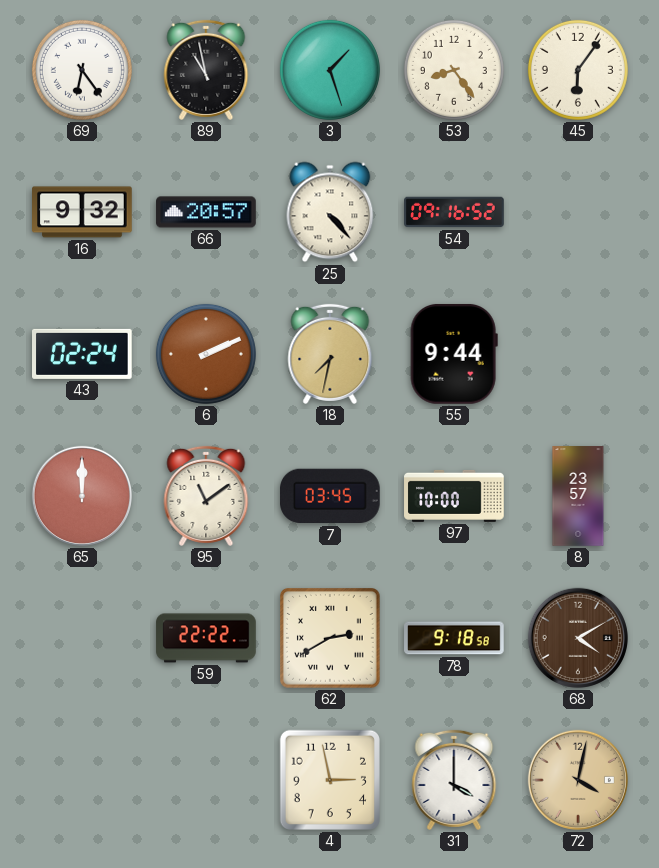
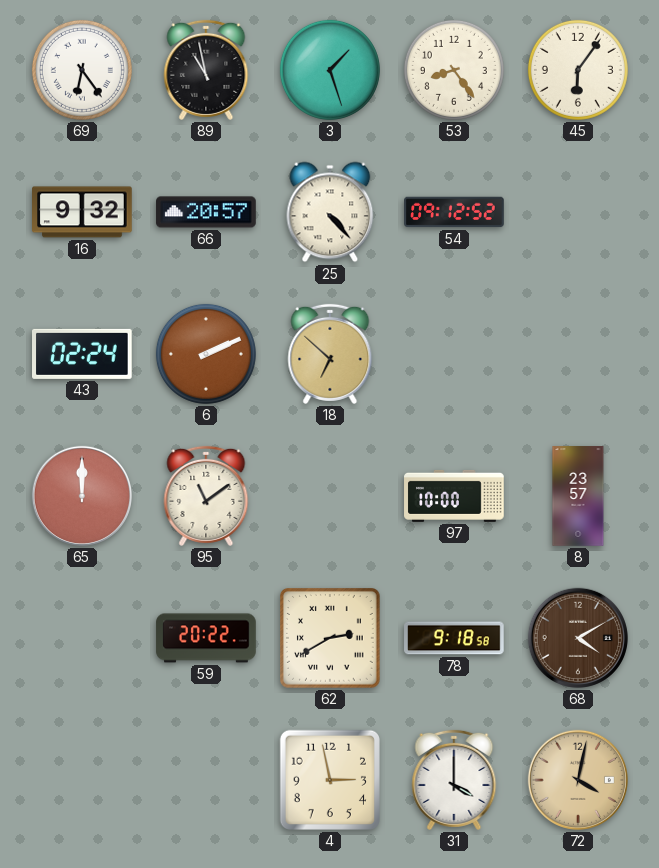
54: 09:16 -> 09:12
18: 7:32 -> 6:52
55: 9:44 -> none
7: 03:45 -> none
59: 22:22 -> 20:22
